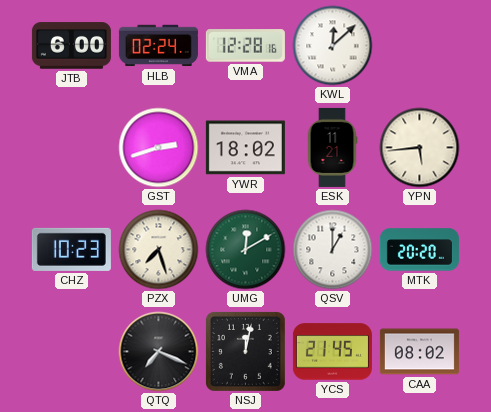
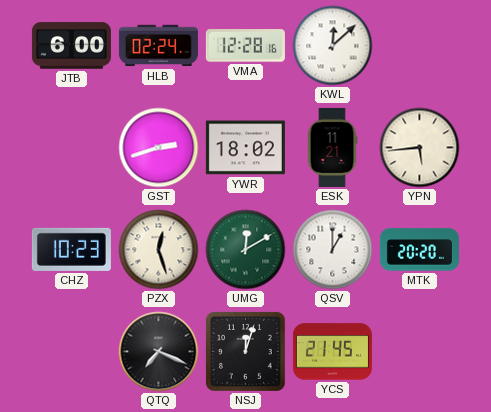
PZX: 7:27 -> 12:27
NSJ: 12:02 -> 12:03
CAA: 08:02 -> none
